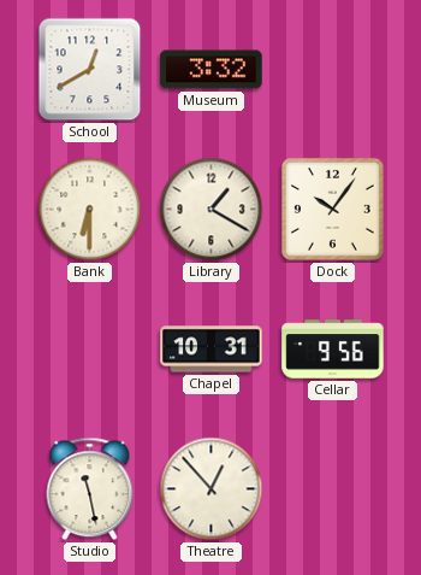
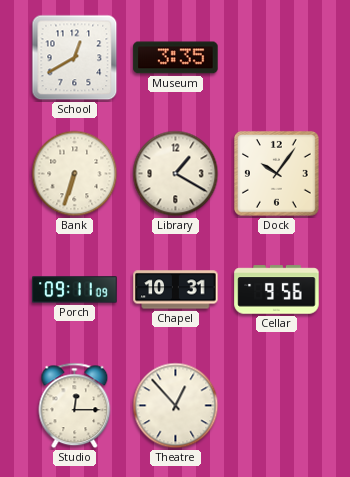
Museum: 3:32 -> 3:35
Bank: 6:30 -> 6:33
Porch: none -> 09:11
Studio: 11:28 -> 12:15
